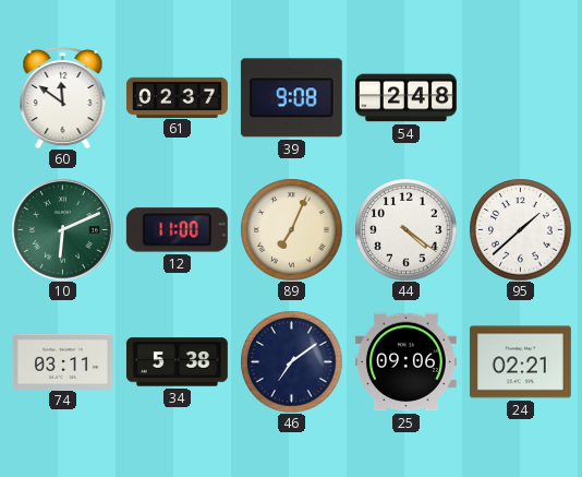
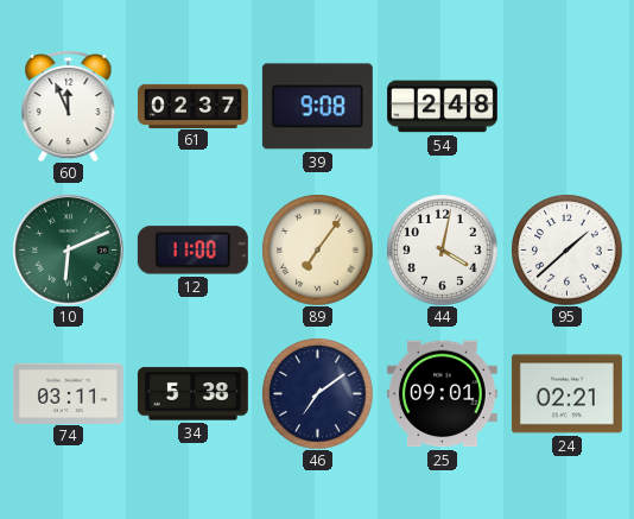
60: 11:51 -> 11:56
89: 7:04 -> 7:06
44: 4:21 -> 4:02
25: 09:06 -> 09:01
